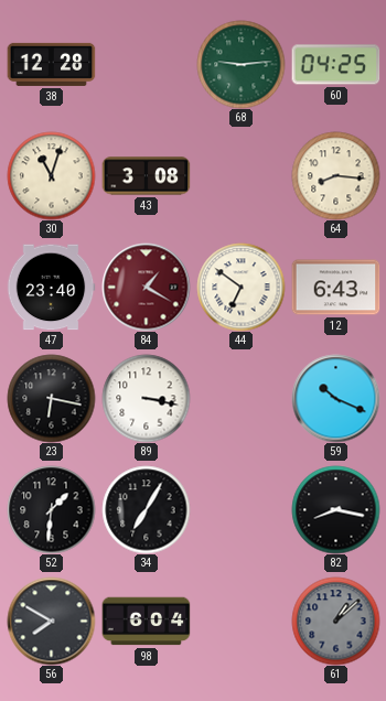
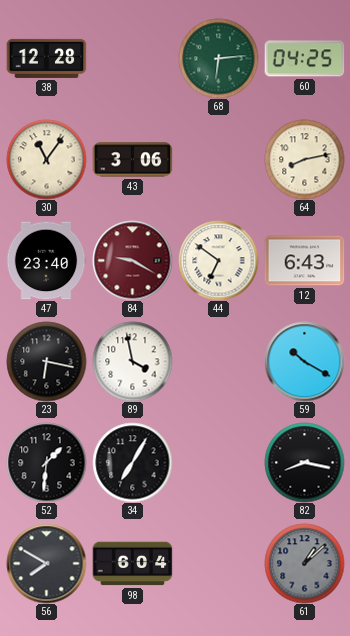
68: 9:14 -> 6:14
30: 11:03 -> 11:06
43: 3:08 -> 3:06
64: 8:16 -> 8:13
84: 1:20 -> 9:20
89: 3:17 -> 3:58
59: 10:19 -> 10:20
